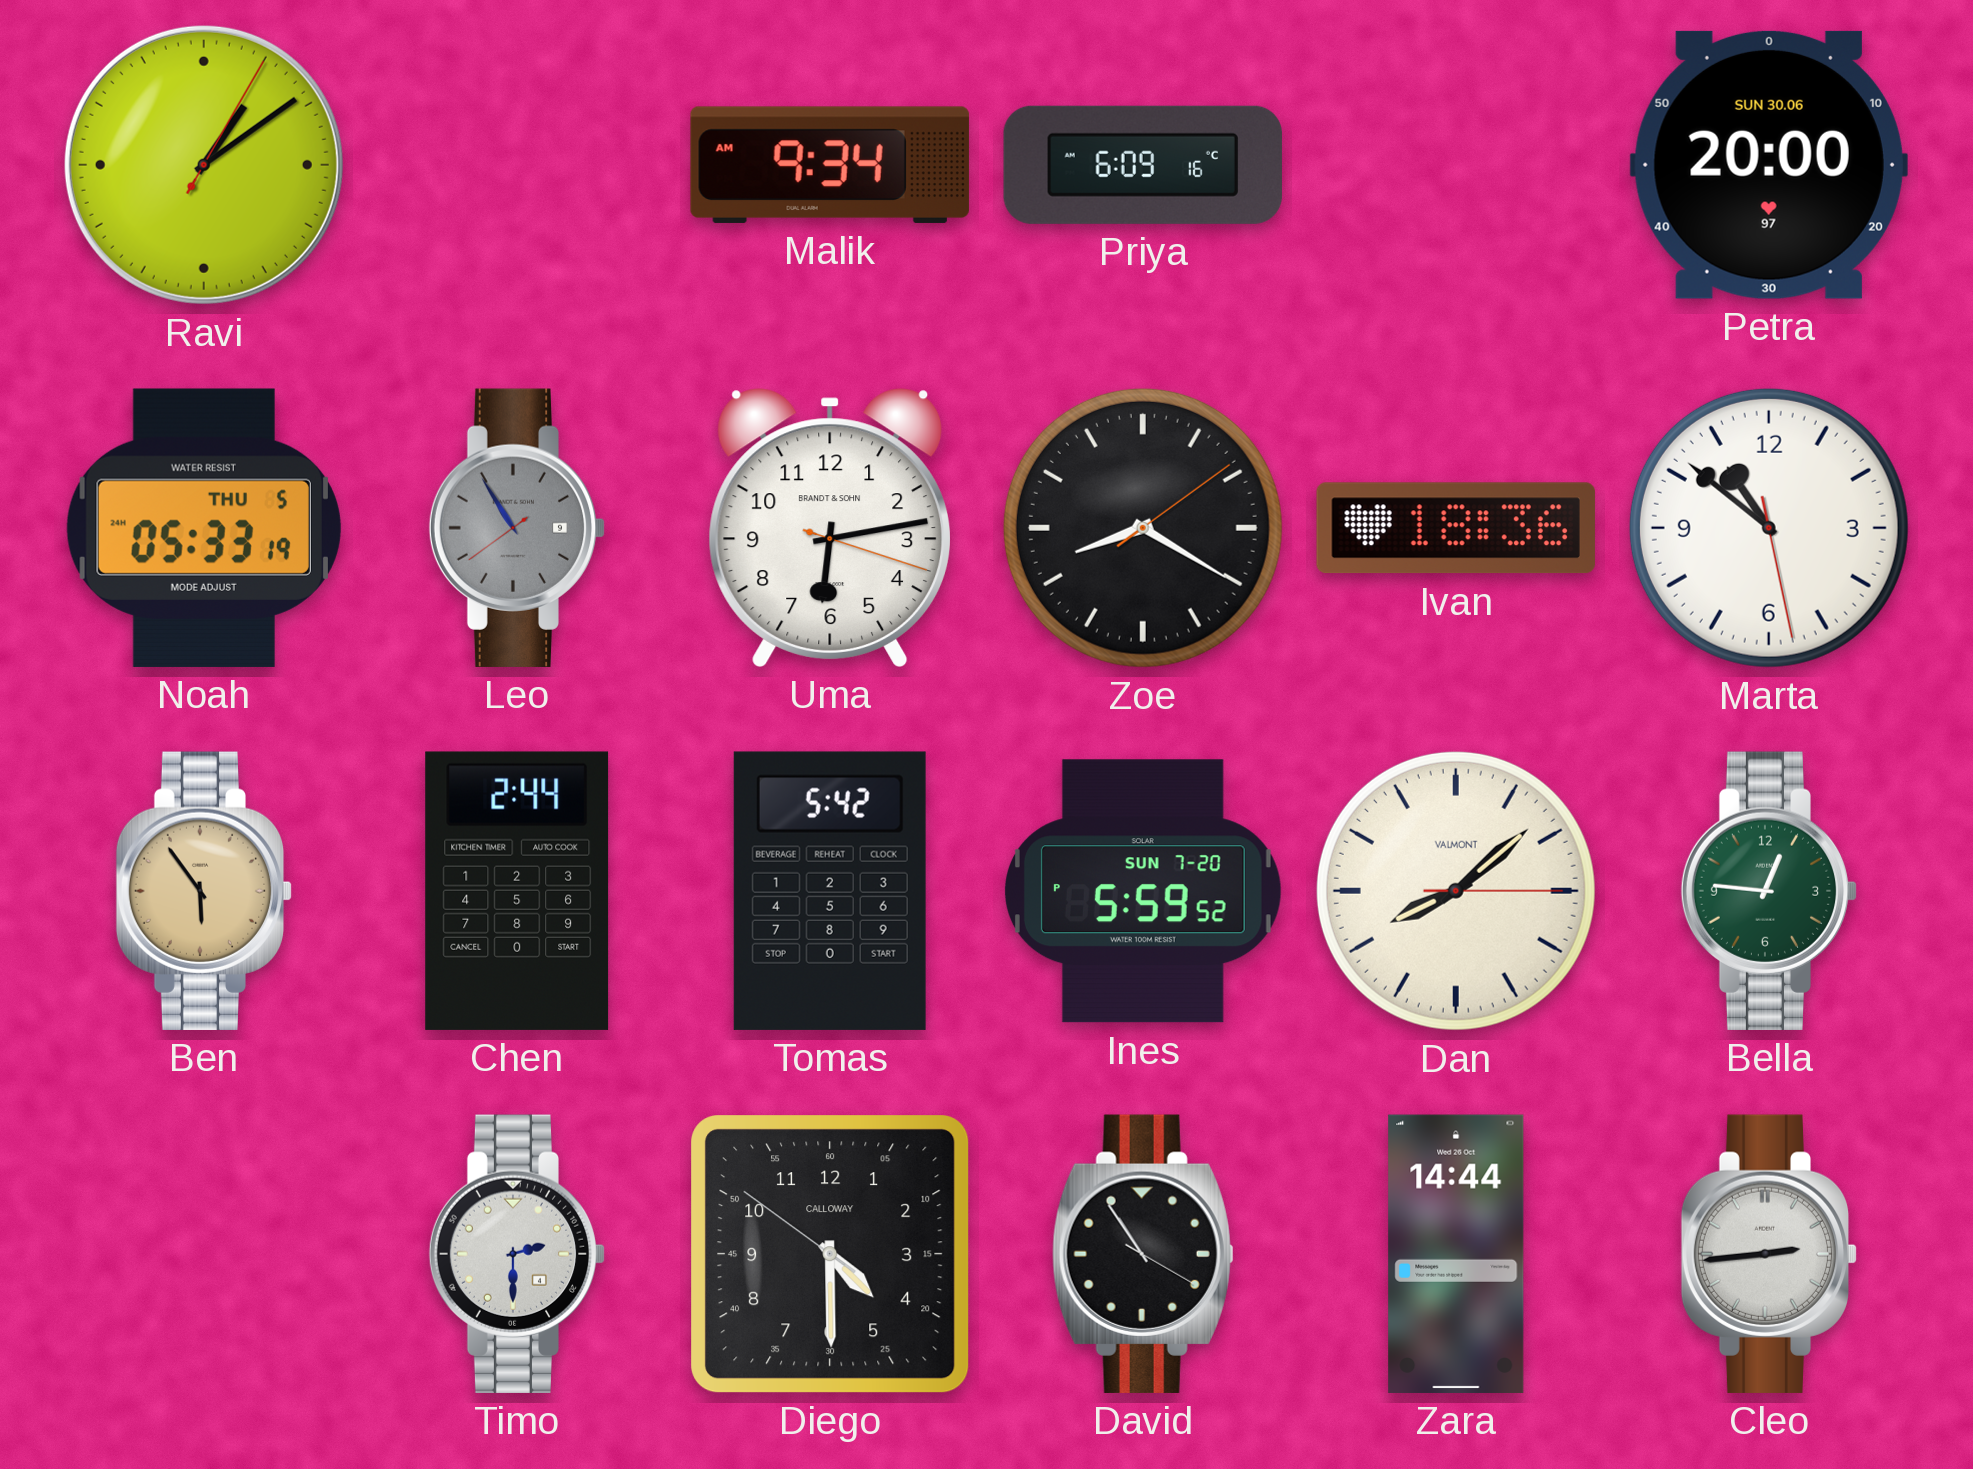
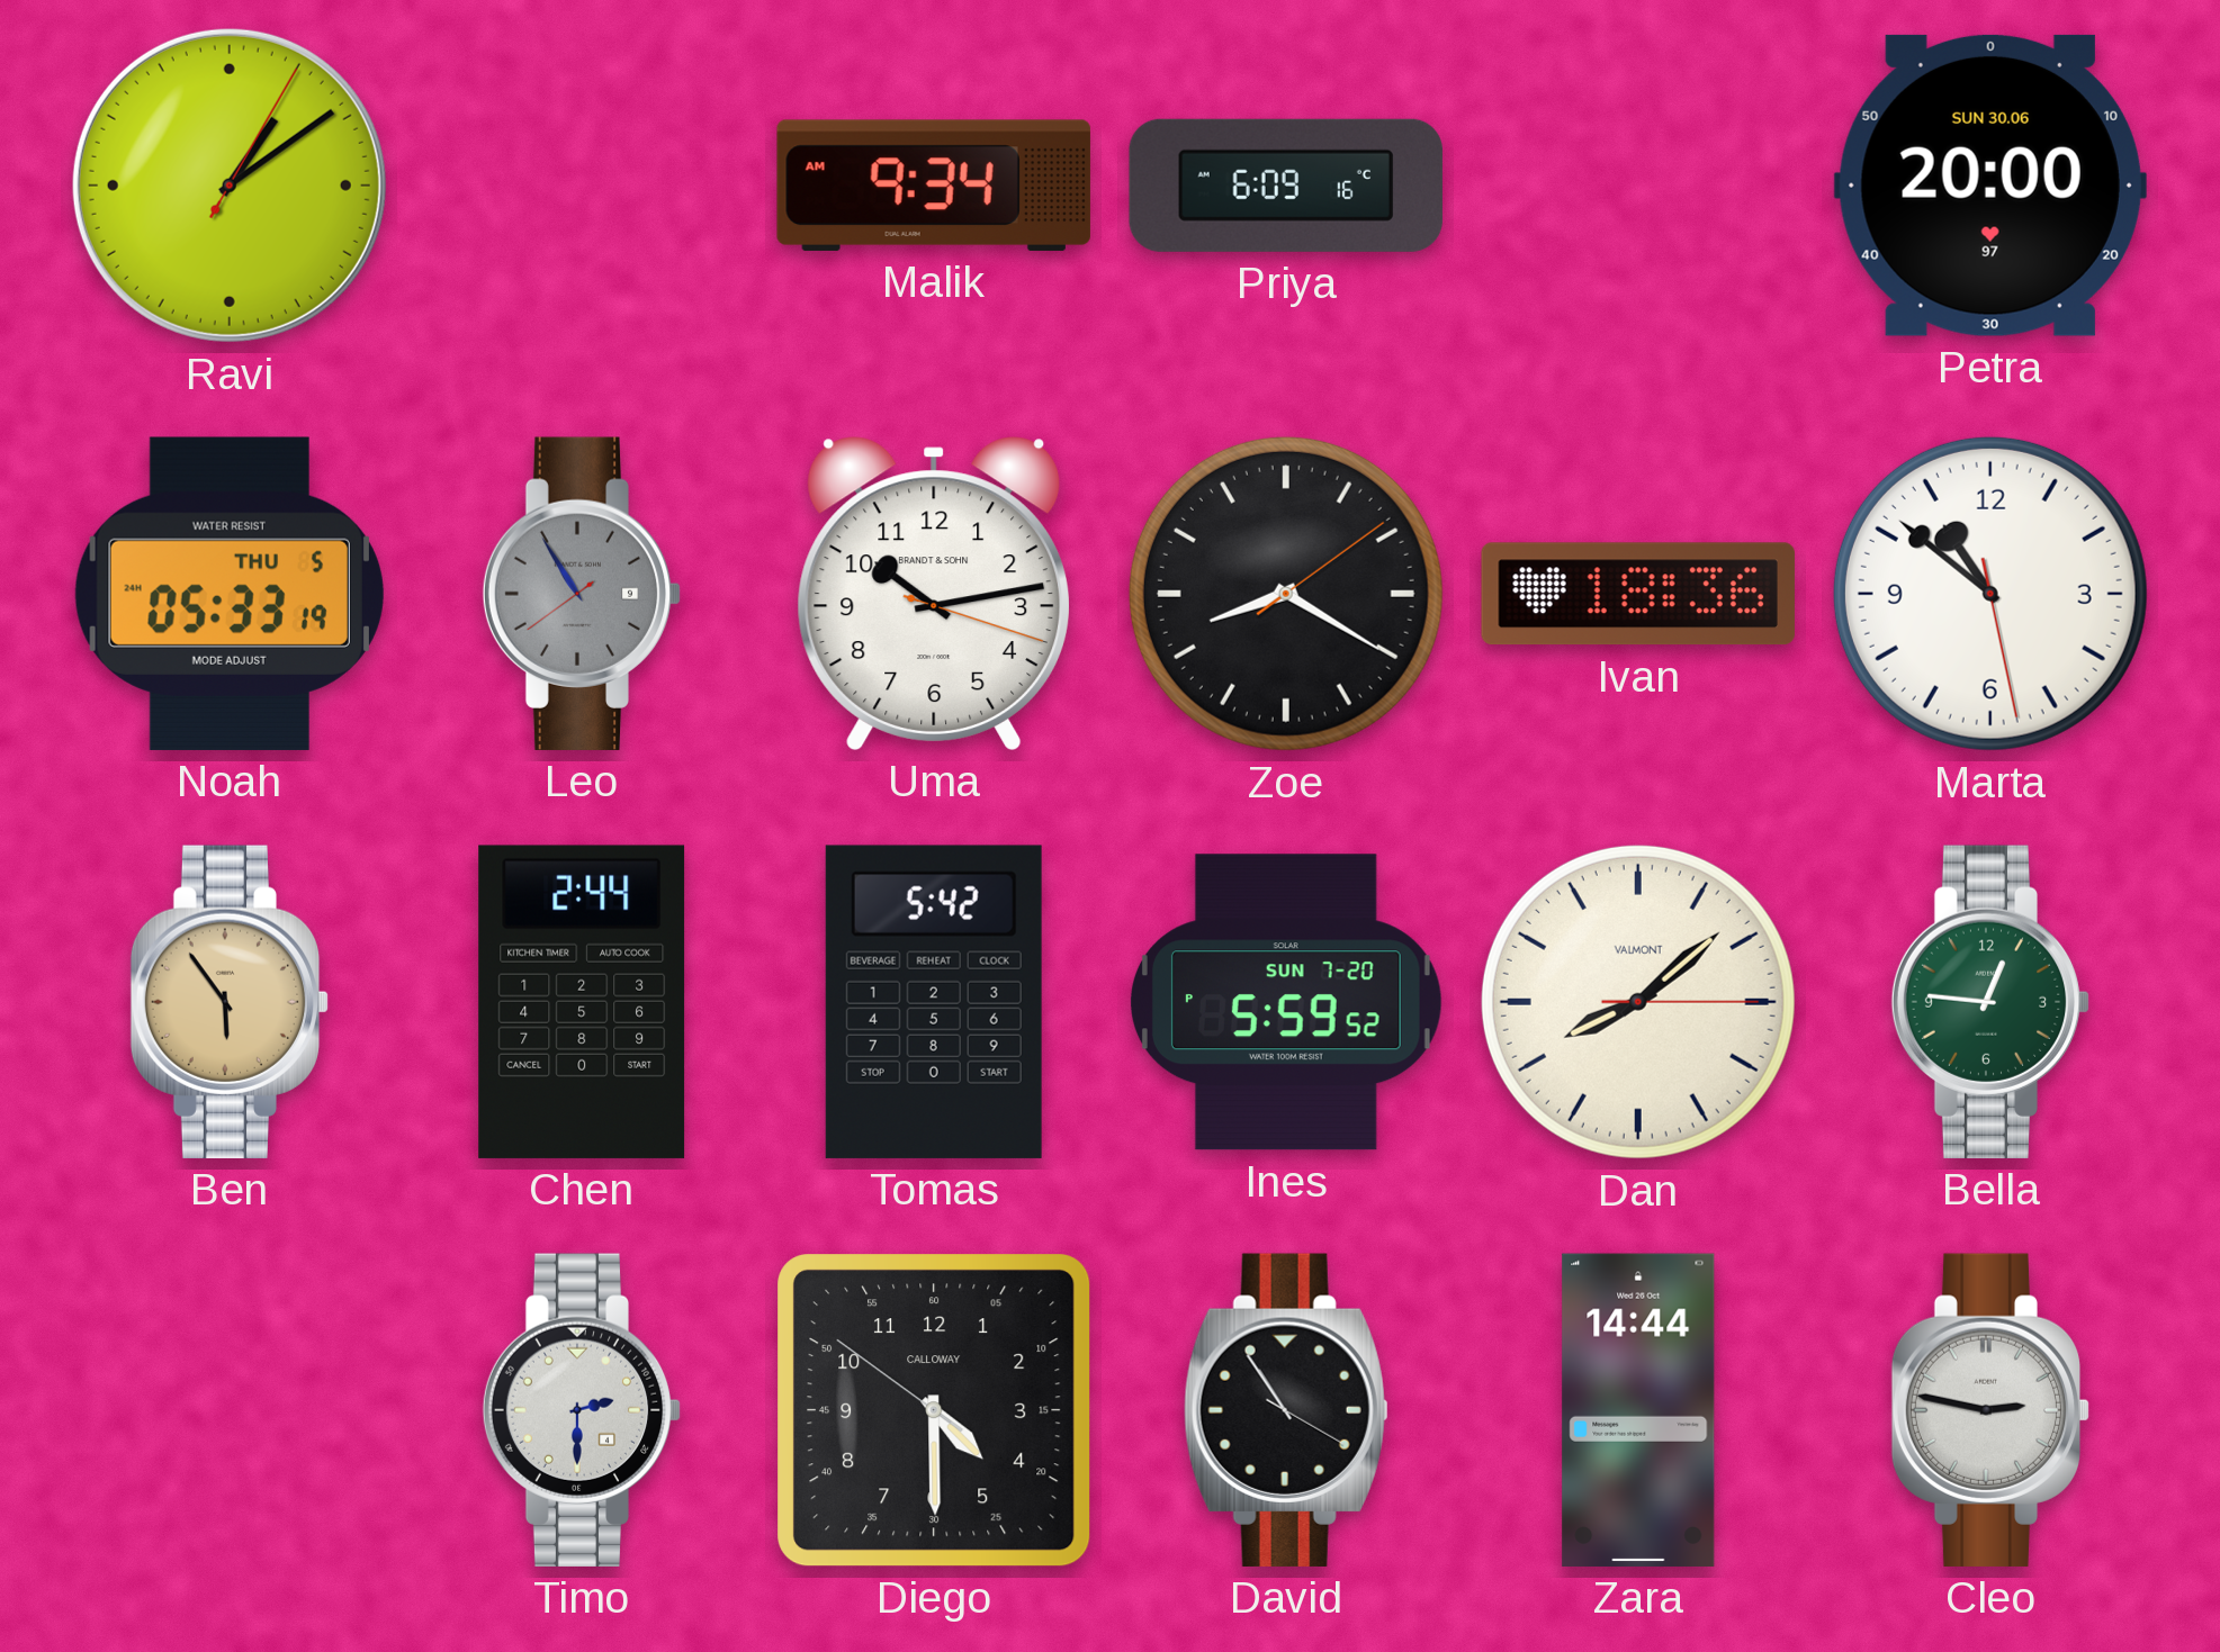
Uma: 6:13 -> 10:13
Cleo: 2:44 -> 2:47
